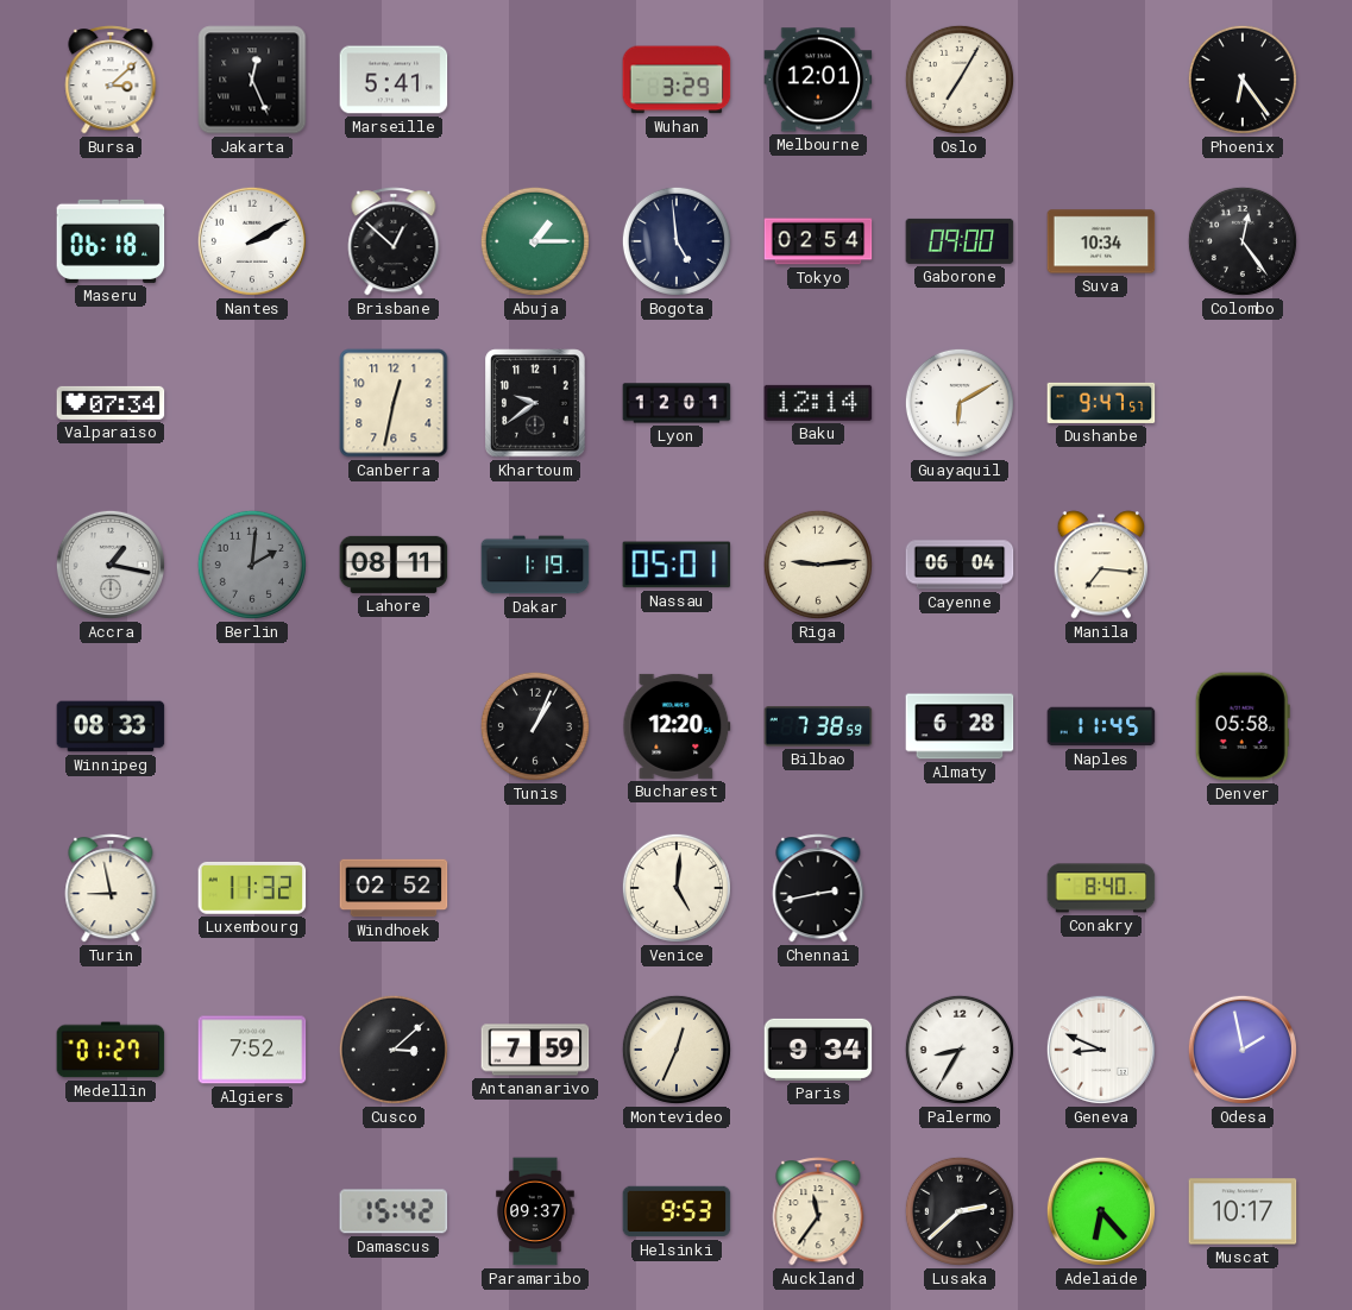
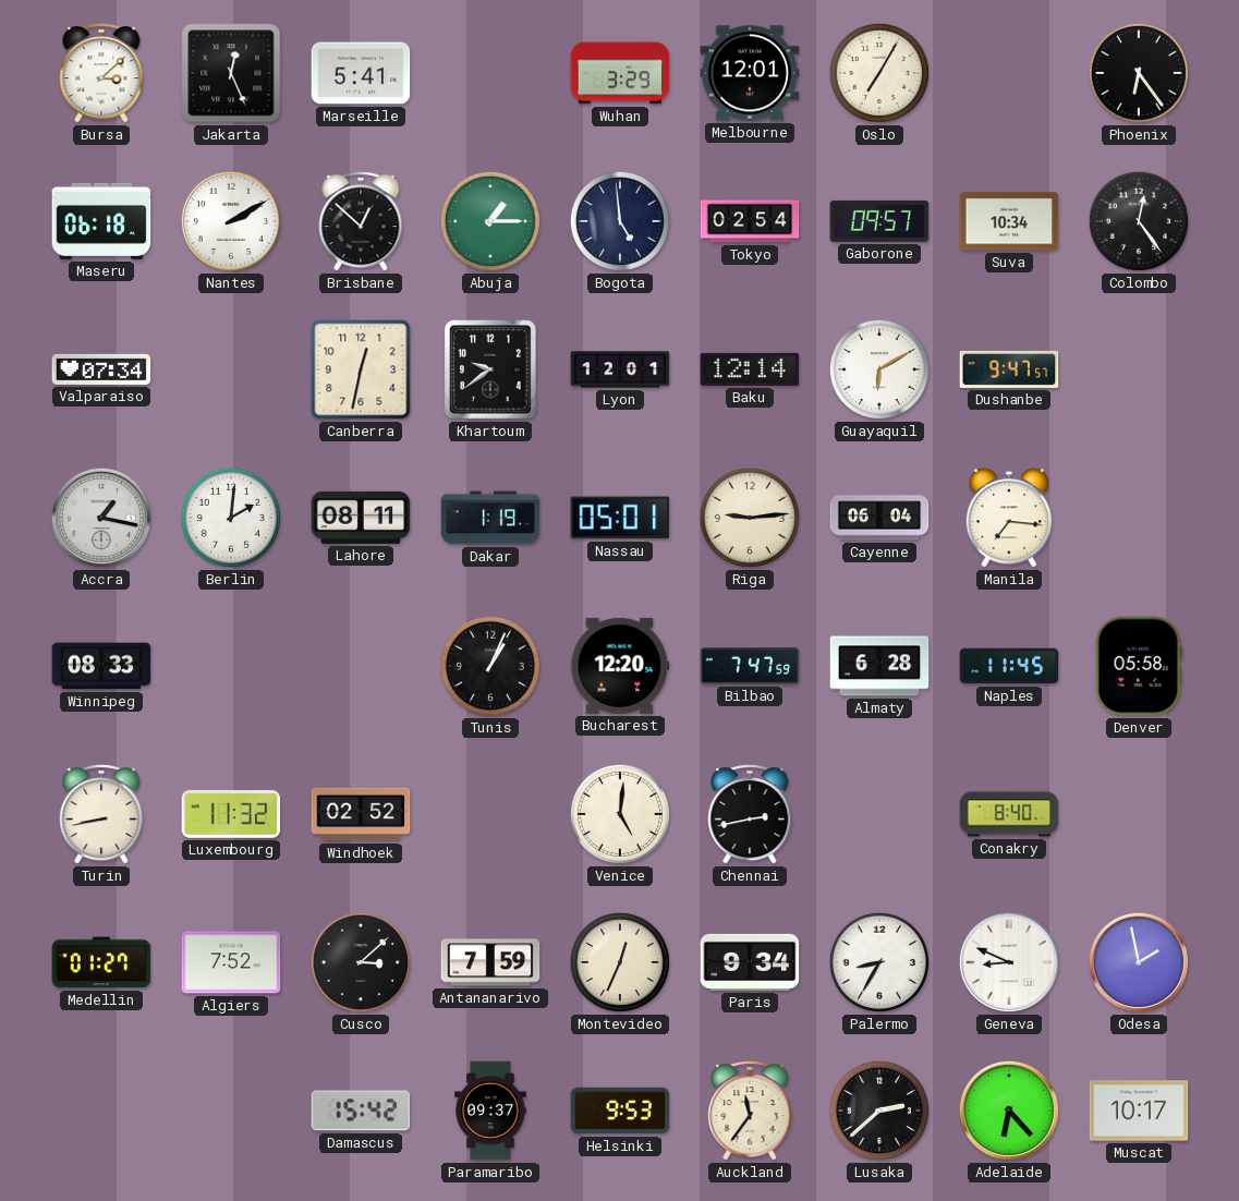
Gaborone: 09:00 -> 09:57
Berlin dial: grey -> white
Bilbao: 7:38 -> 7:47
Turin: 8:58 -> 8:43
